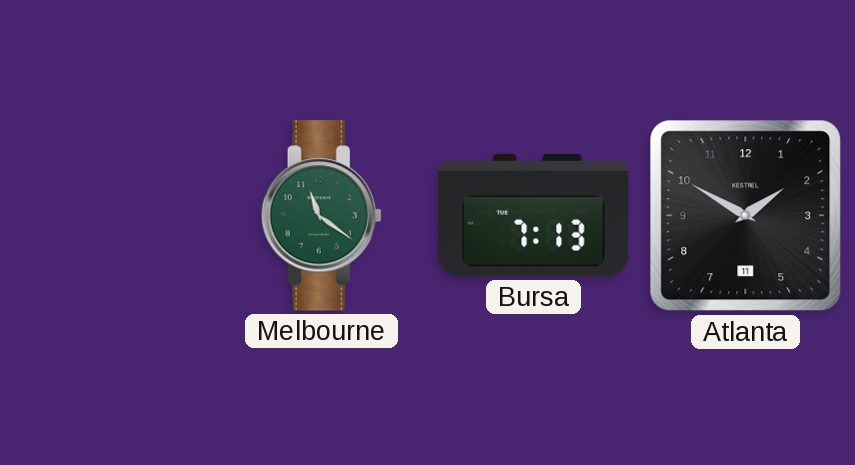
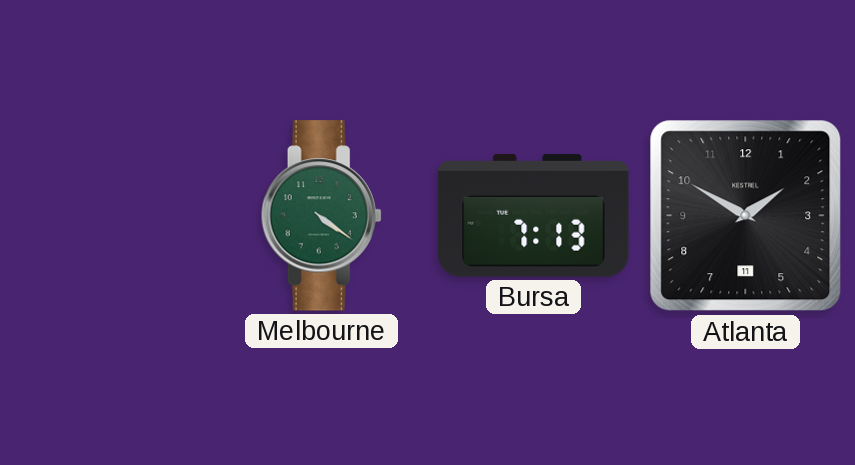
Melbourne: 11:21 -> 4:21
